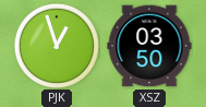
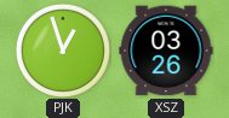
XSZ: 03:50 -> 03:26
